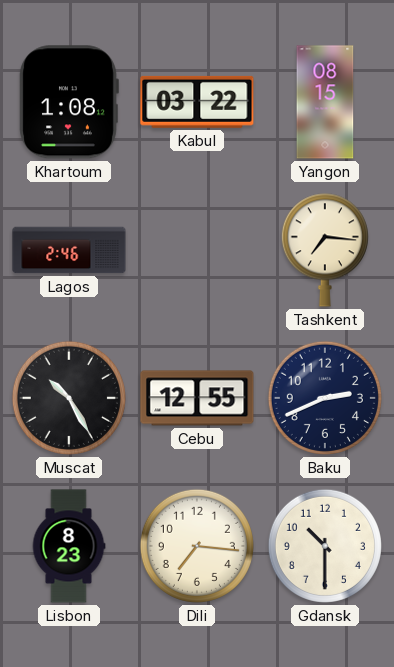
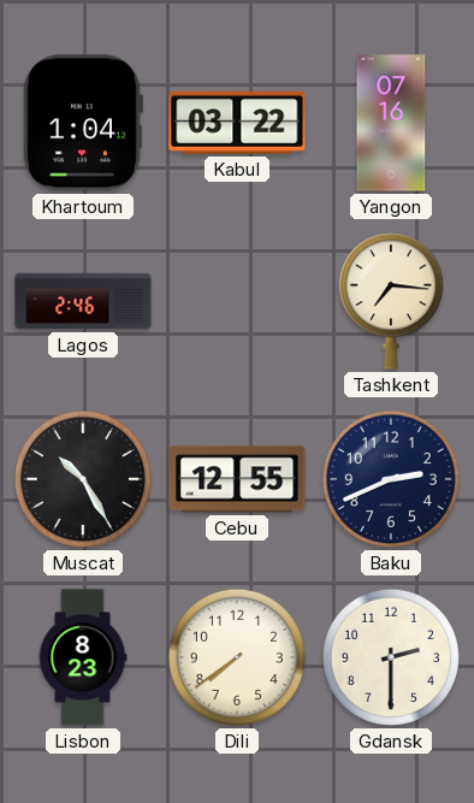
Khartoum: 1:08 -> 1:04
Yangon: 08:15 -> 07:16
Dili: 7:16 -> 7:39
Gdansk: 10:30 -> 2:30
